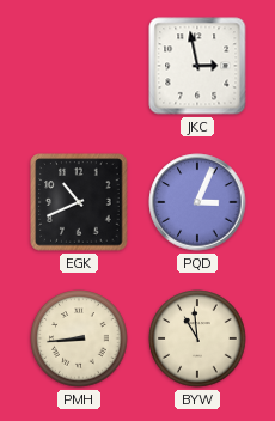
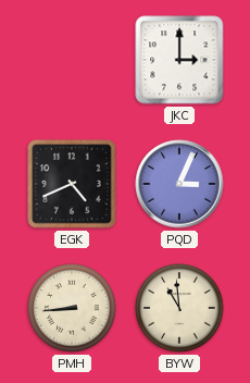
JKC: 2:58 -> 3:00
EGK: 10:41 -> 4:41
